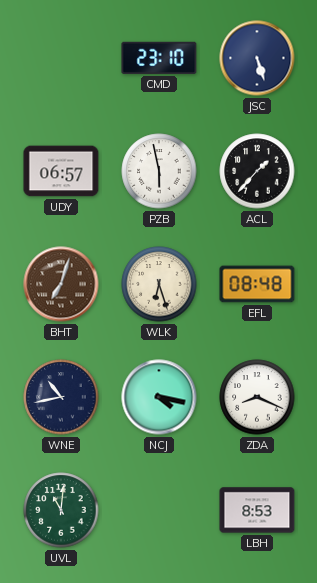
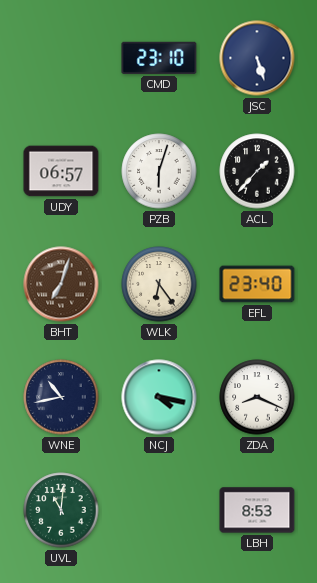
PZB: 5:58 -> 6:03
WLK: 6:27 -> 6:24
EFL: 08:48 -> 23:40
